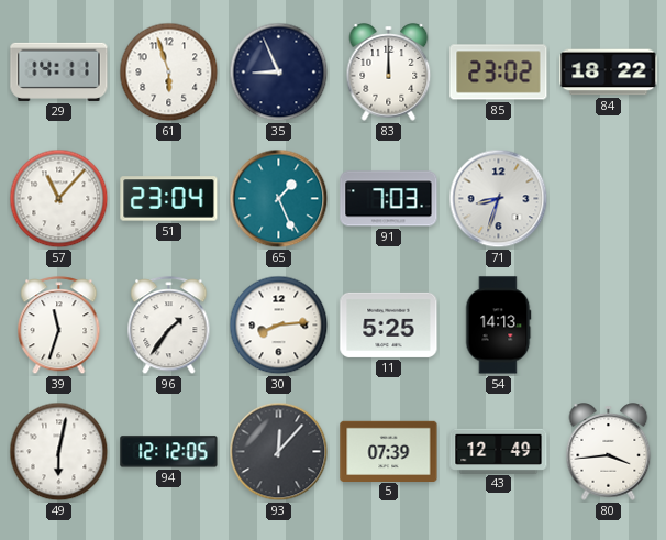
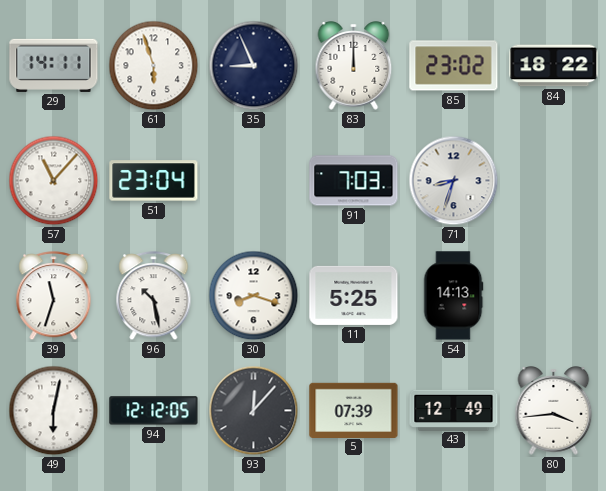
65: 1:26 -> none
96: 1:36 -> 10:28
30: 8:14 -> 8:18
